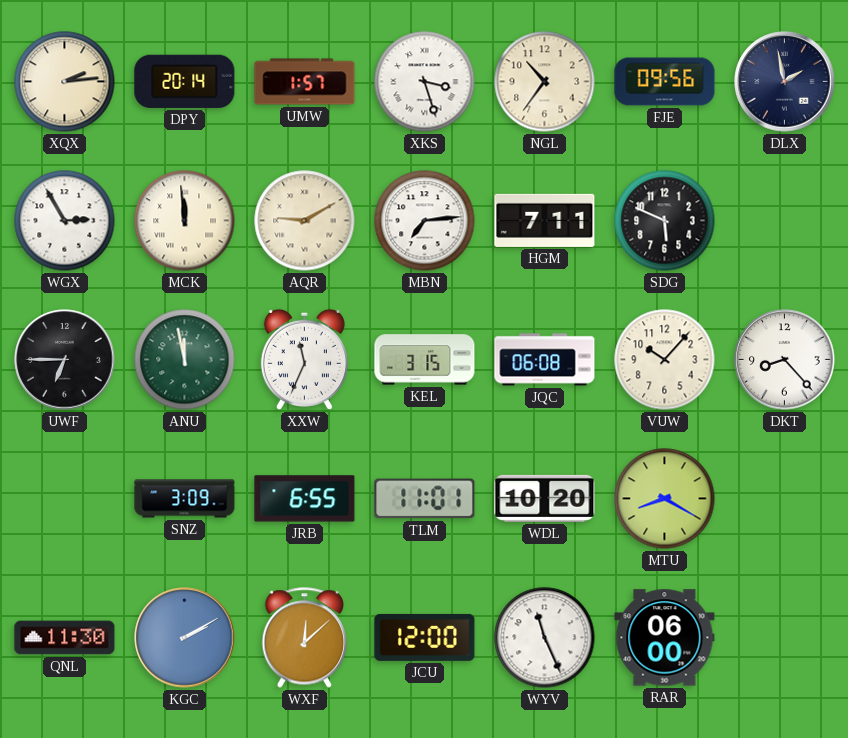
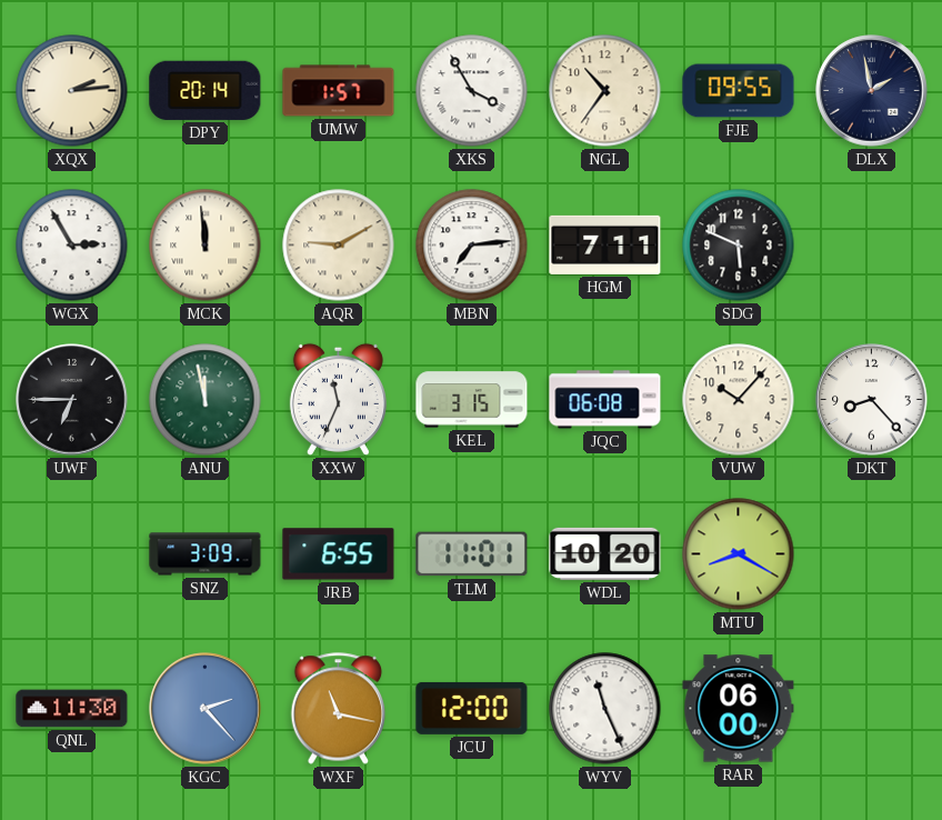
XKS: 3:27 -> 3:55
FJE: 09:56 -> 09:55
KGC: 2:10 -> 2:23
WXF: 12:08 -> 11:17
